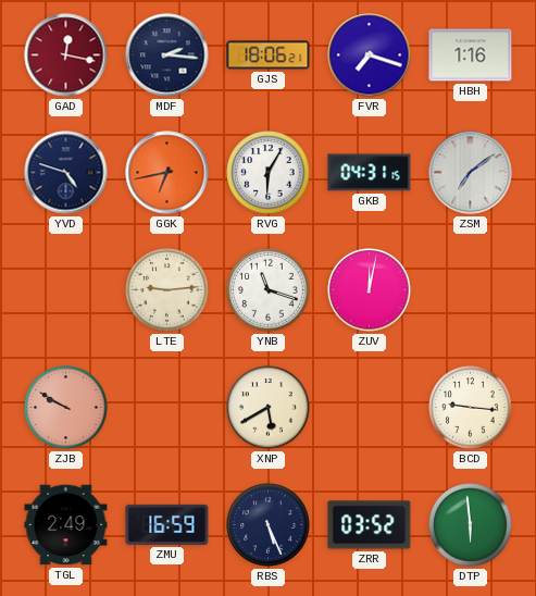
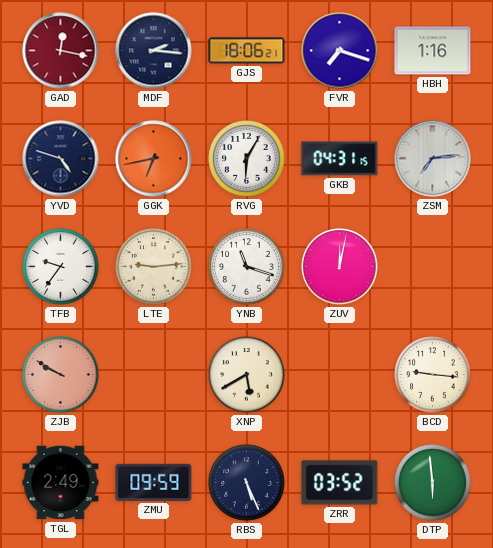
ZSM: 7:09 -> 7:14
TFB: none -> 9:36
ZMU: 16:59 -> 09:59
